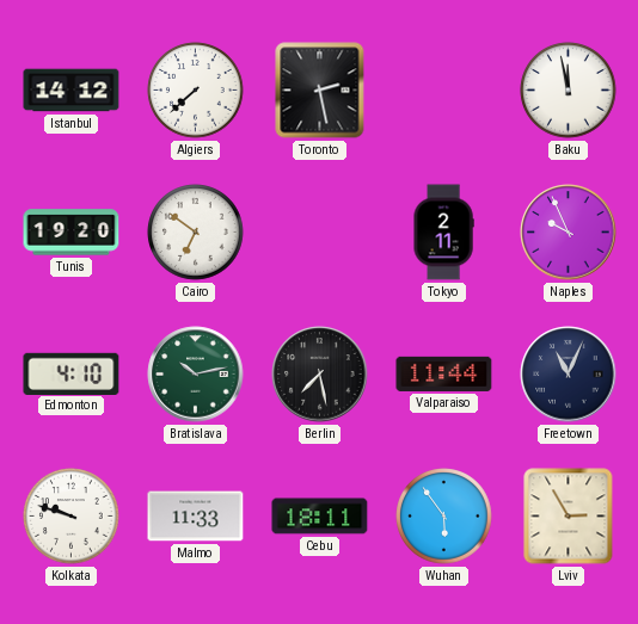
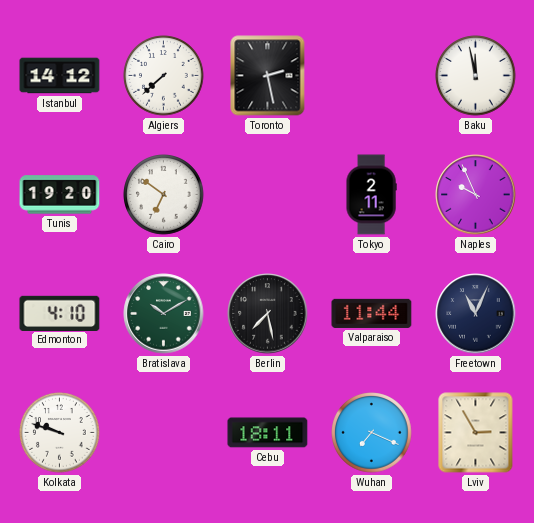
Bratislava: 10:13 -> 10:10
Malmo: 11:33 -> none
Wuhan: 5:54 -> 7:19
